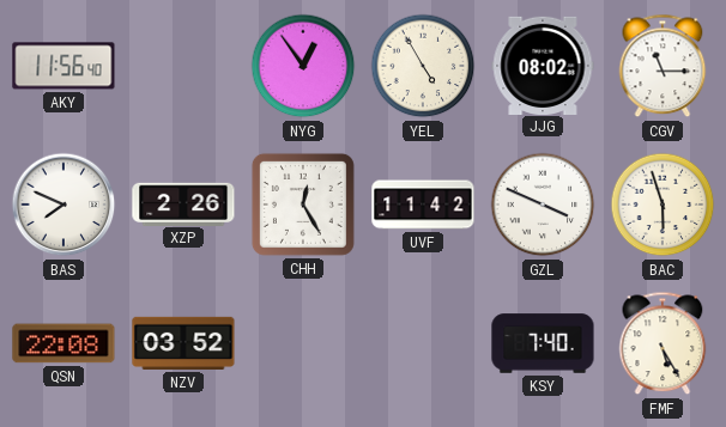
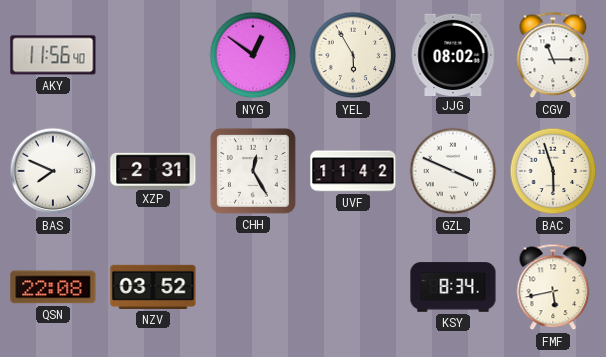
NYG: 12:54 -> 12:51
YEL: 4:55 -> 5:55
XZP: 2:26 -> 2:31
KSY: 7:40 -> 8:34
FMF: 5:25 -> 5:43
